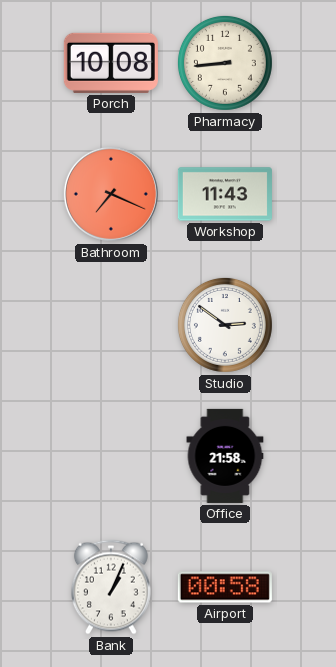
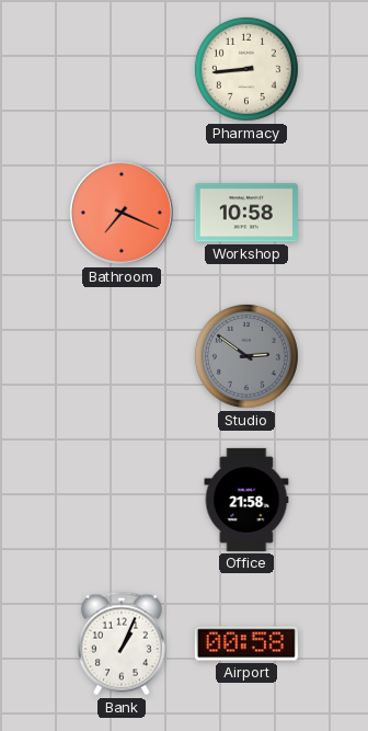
Porch: 10:08 -> none
Workshop: 11:43 -> 10:58
Studio dial: white -> grey
